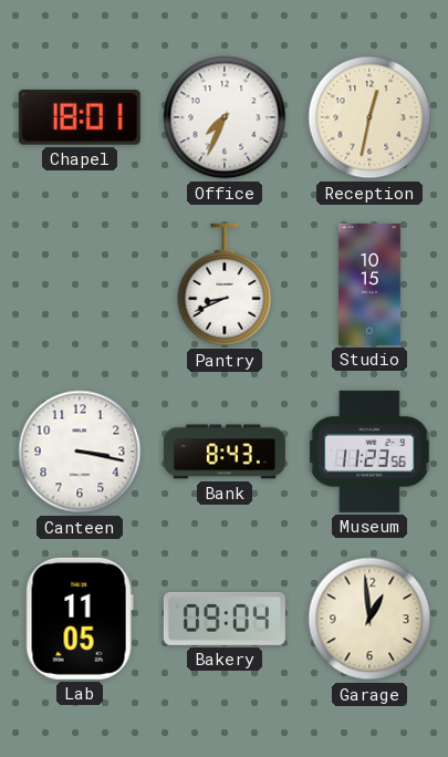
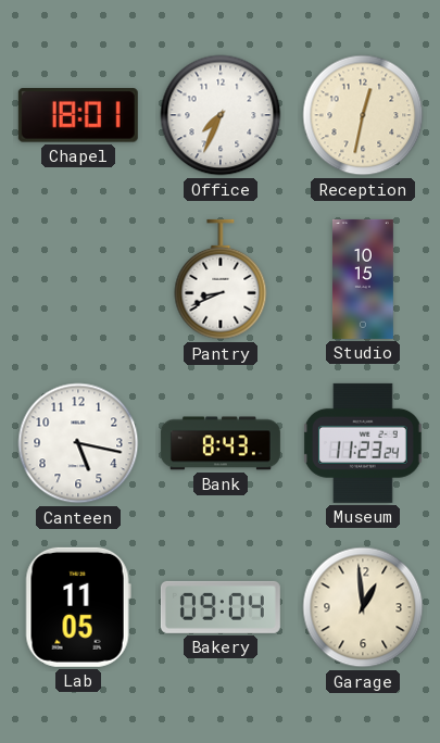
Canteen: 3:17 -> 5:17
Museum: 11:23:56 -> 11:23:24
